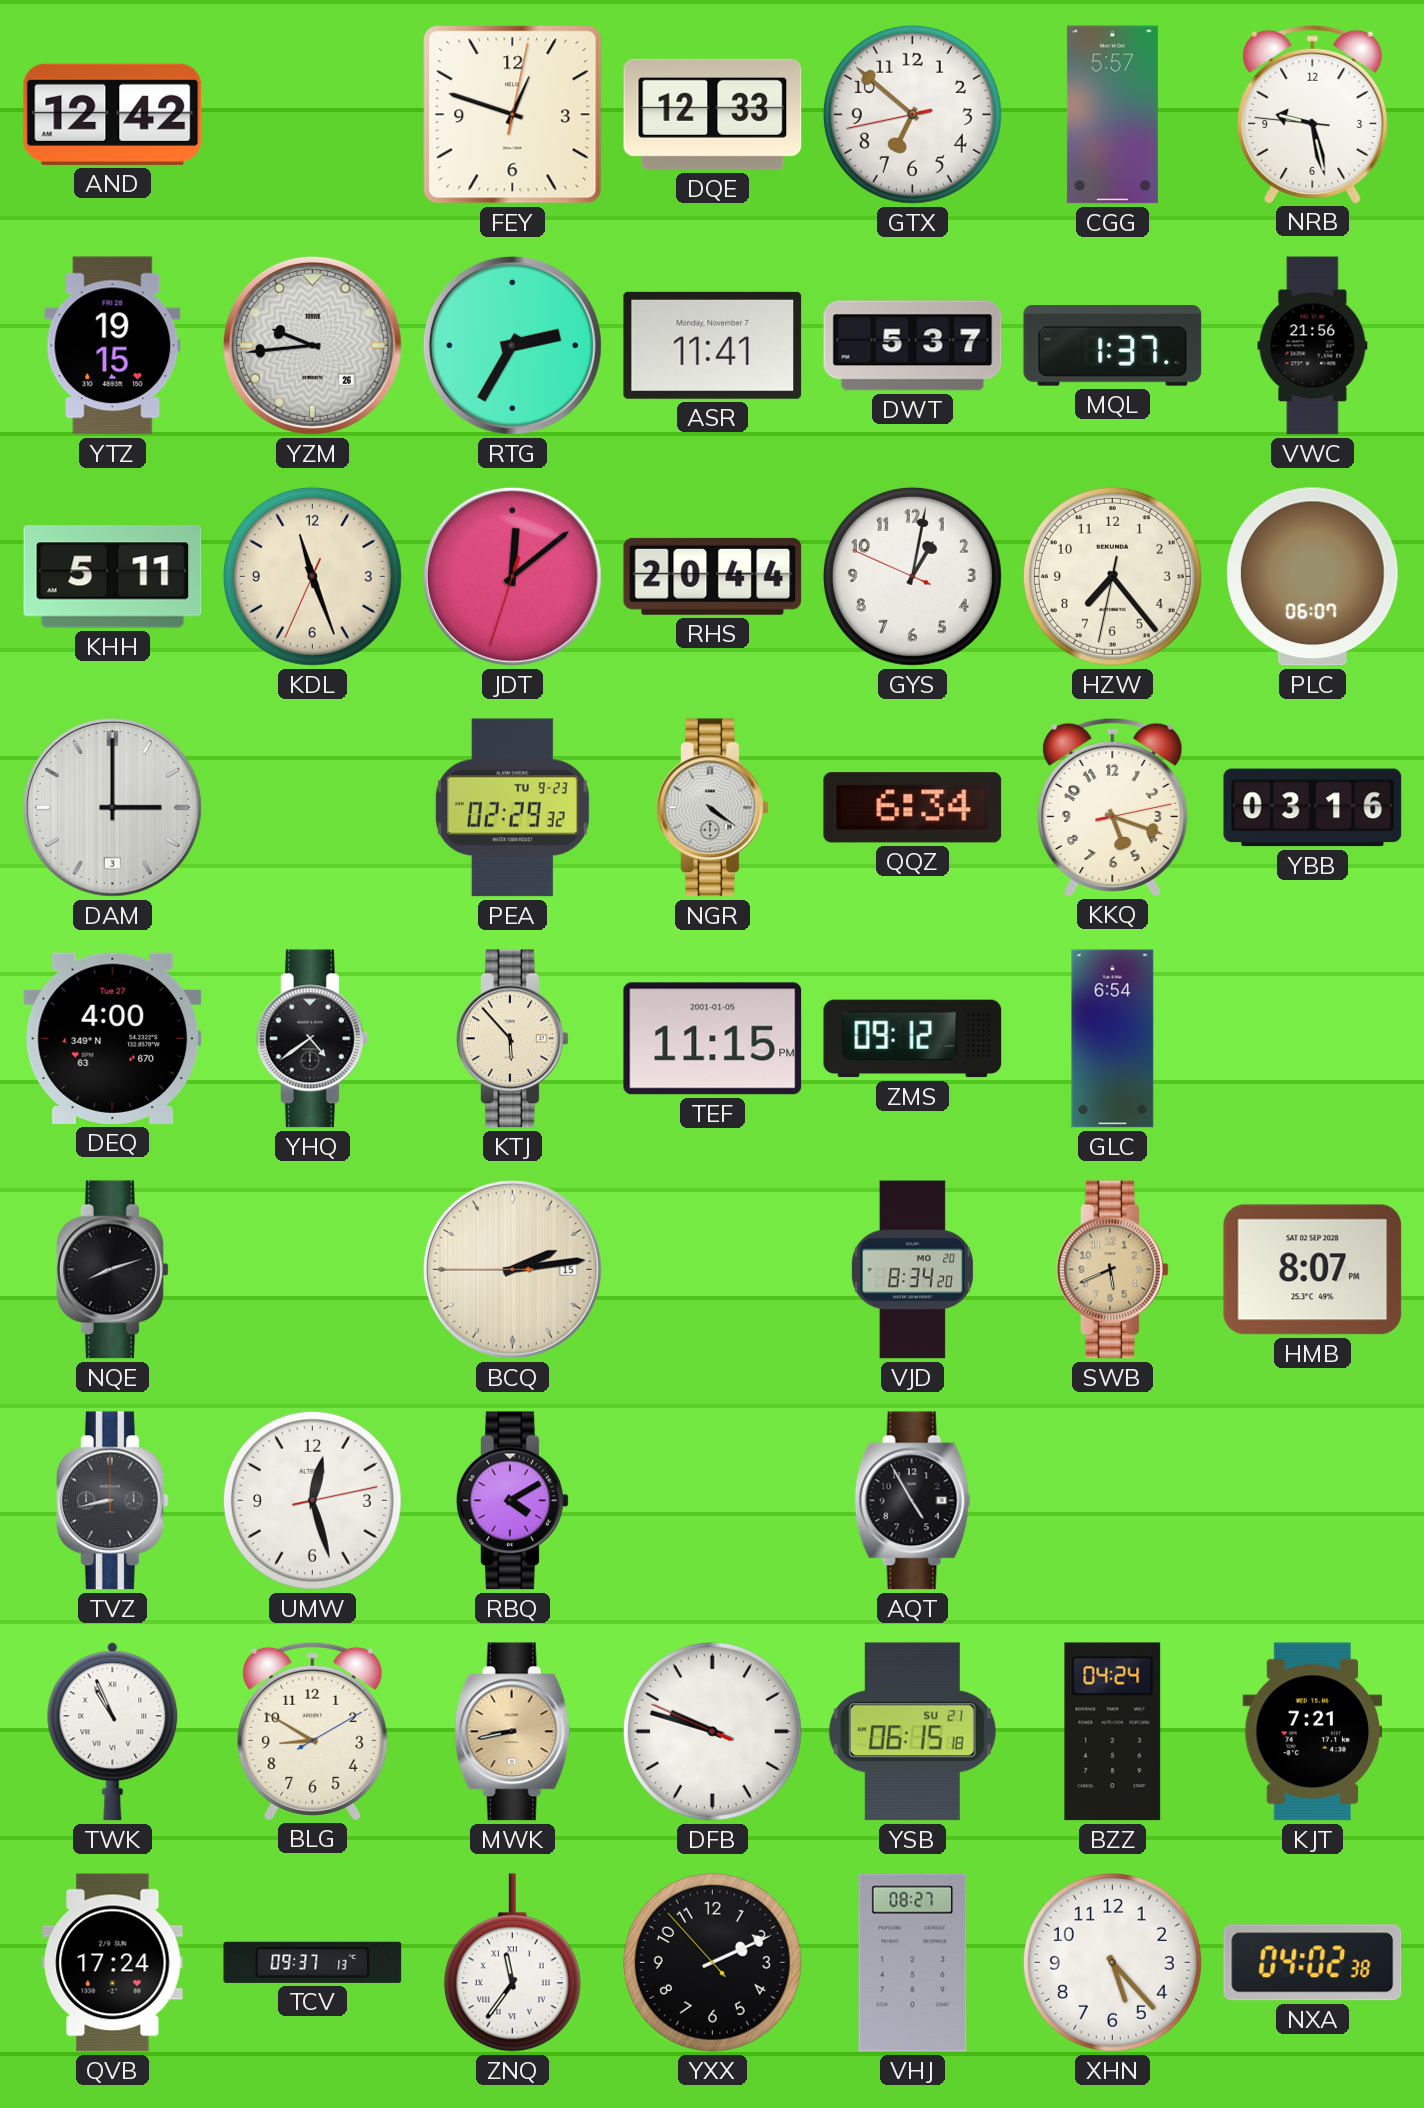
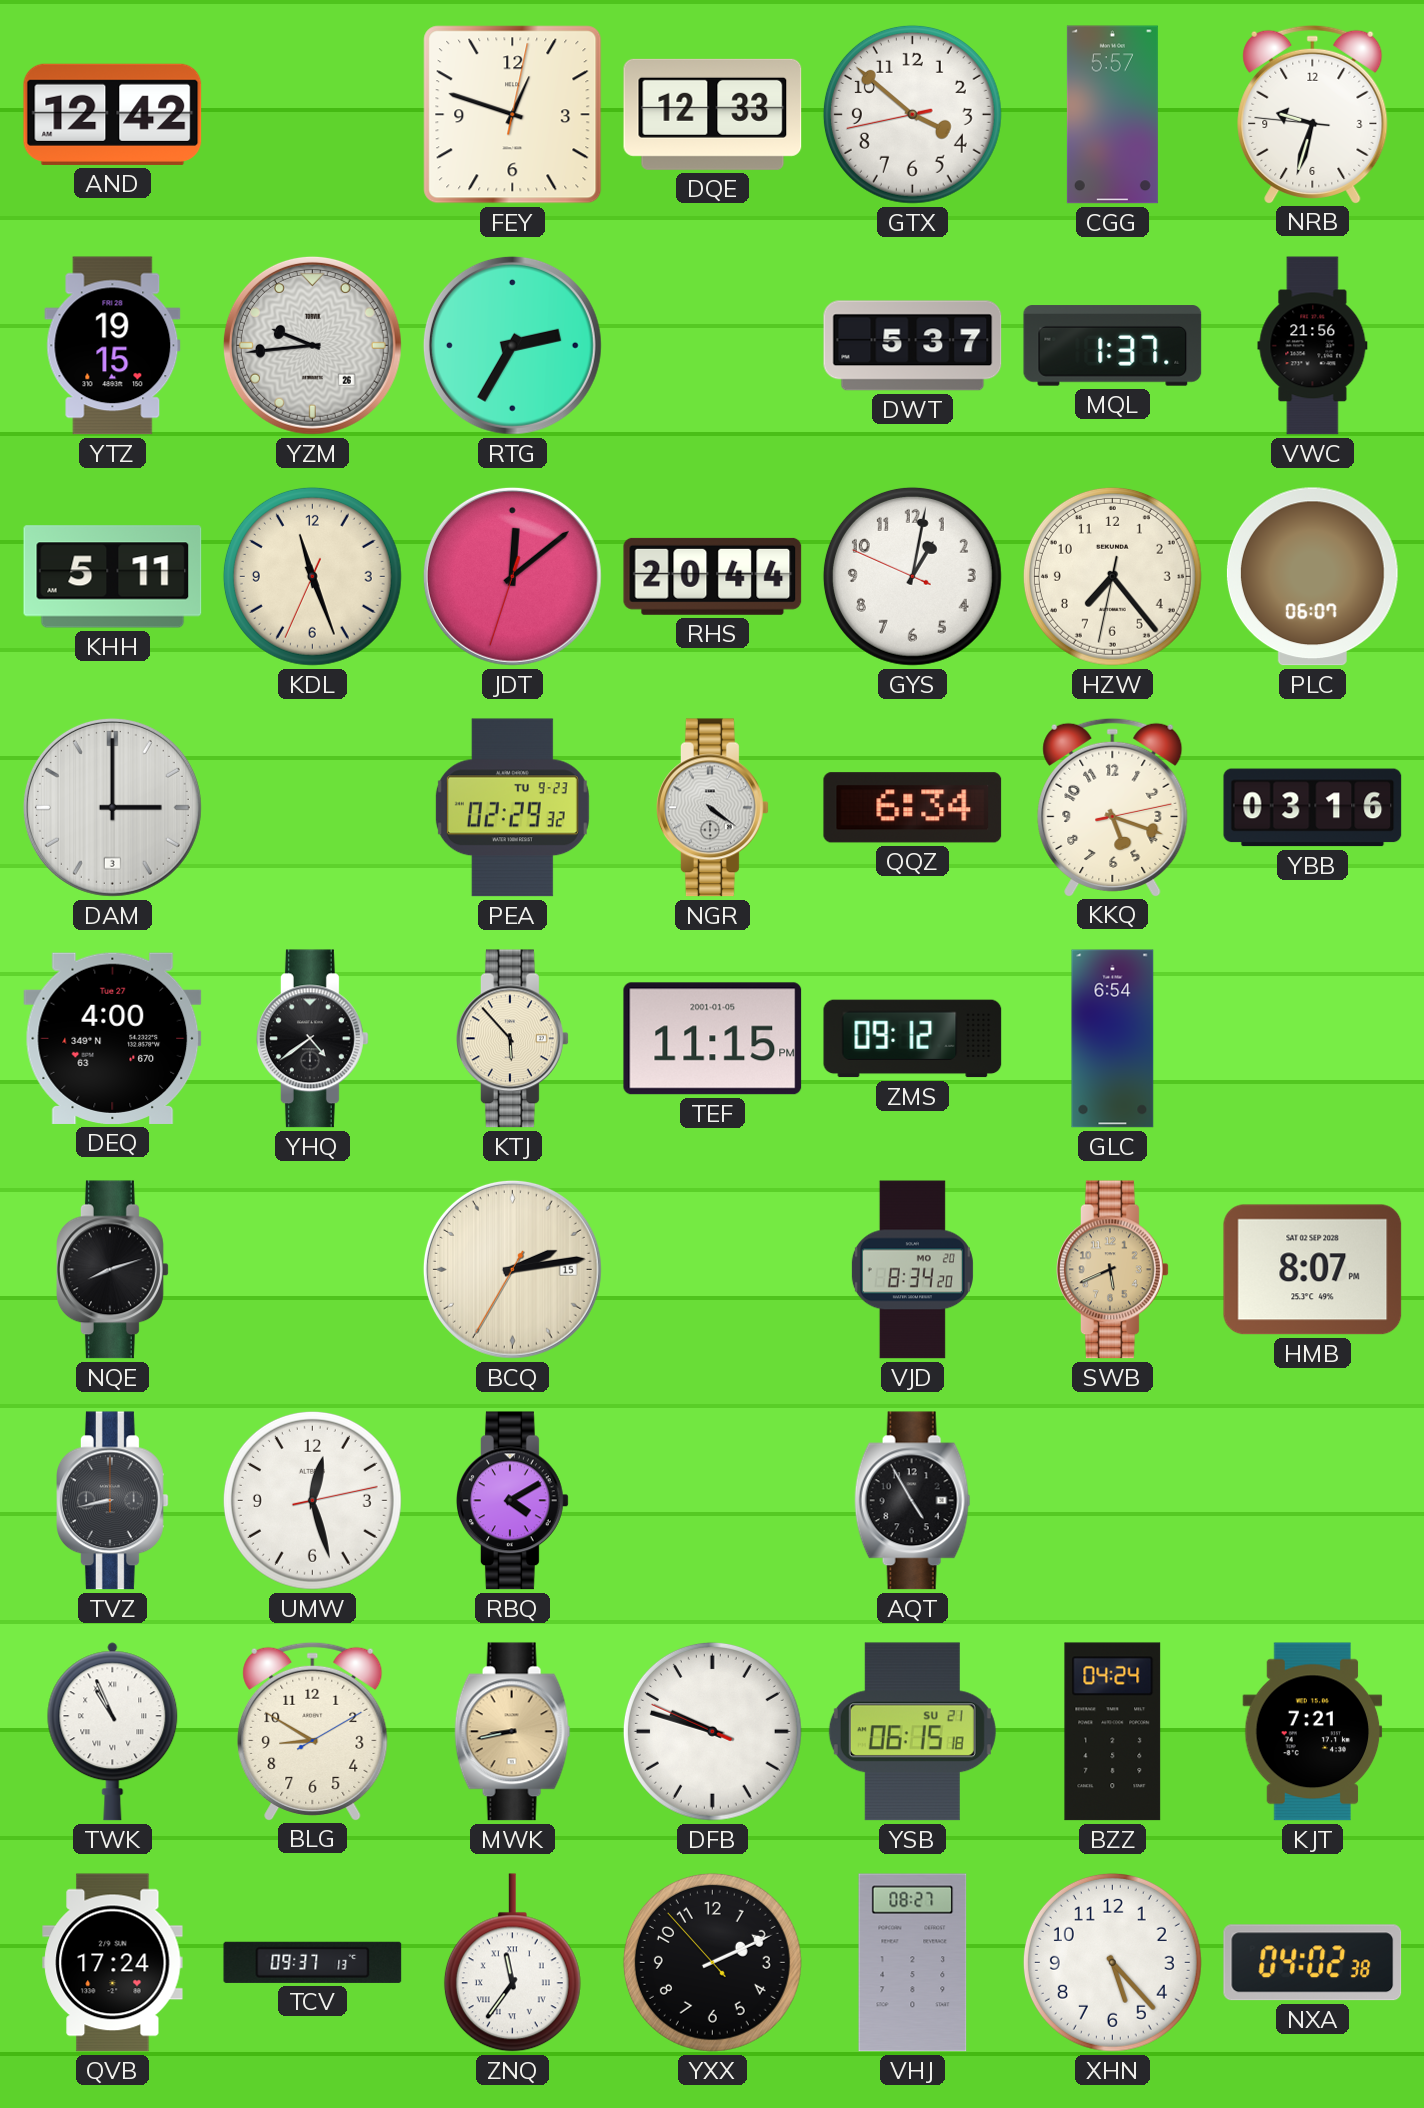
GTX: 6:51 -> 3:51
NRB: 9:27 -> 9:32
ASR: 11:41 -> none
BCQ: 2:13:45 -> 2:13:35
